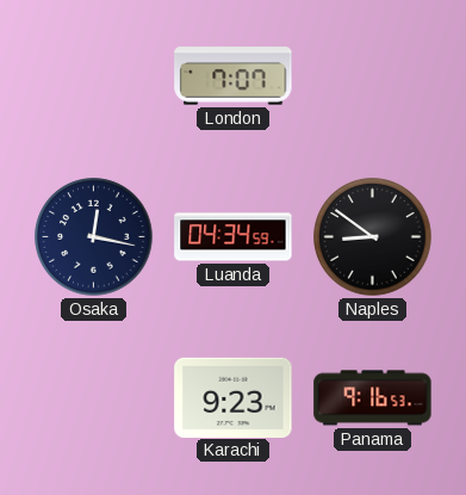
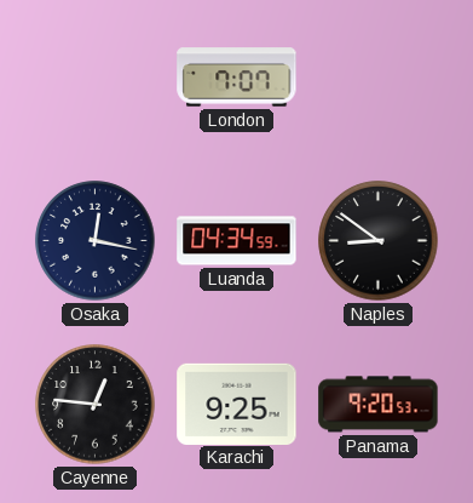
Cayenne: none -> 12:46
Karachi: 9:23 -> 9:25
Panama: 9:16 -> 9:20
